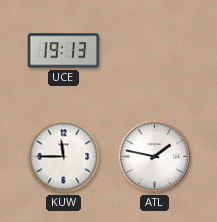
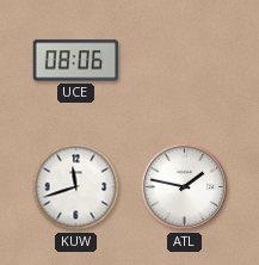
UCE: 19:13 -> 08:06
KUW: 11:45 -> 11:42
